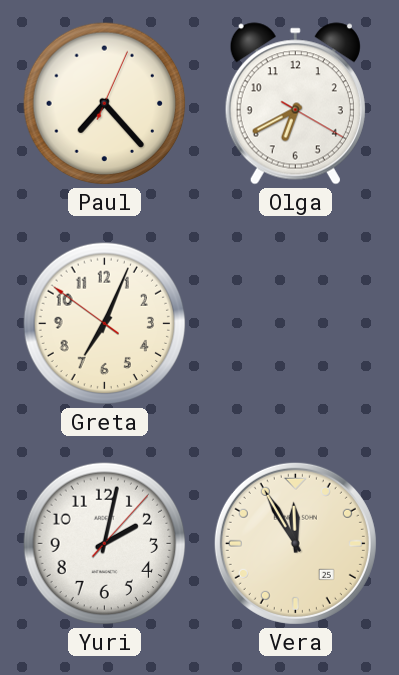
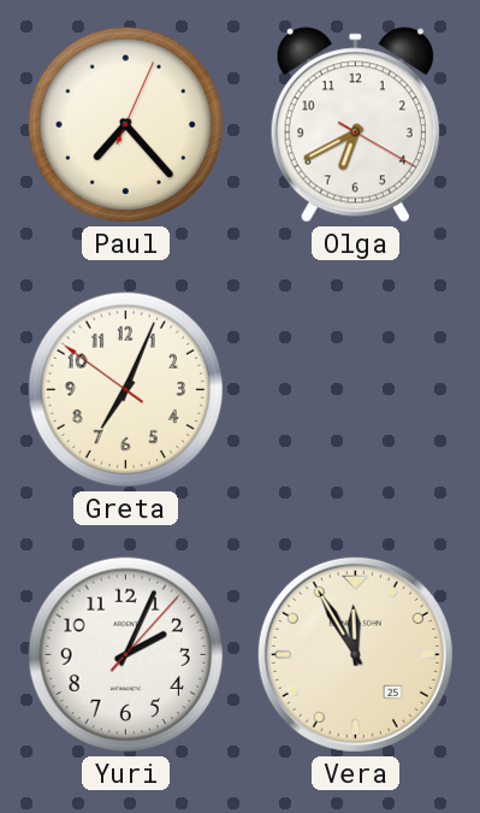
Yuri: 2:02 -> 2:04
